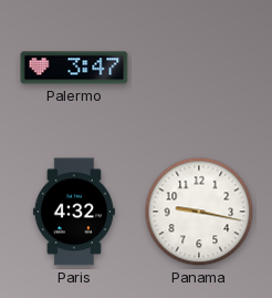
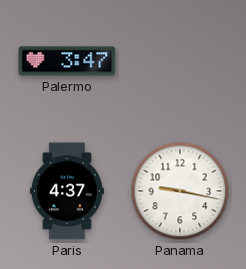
Paris: 4:32 -> 4:37
